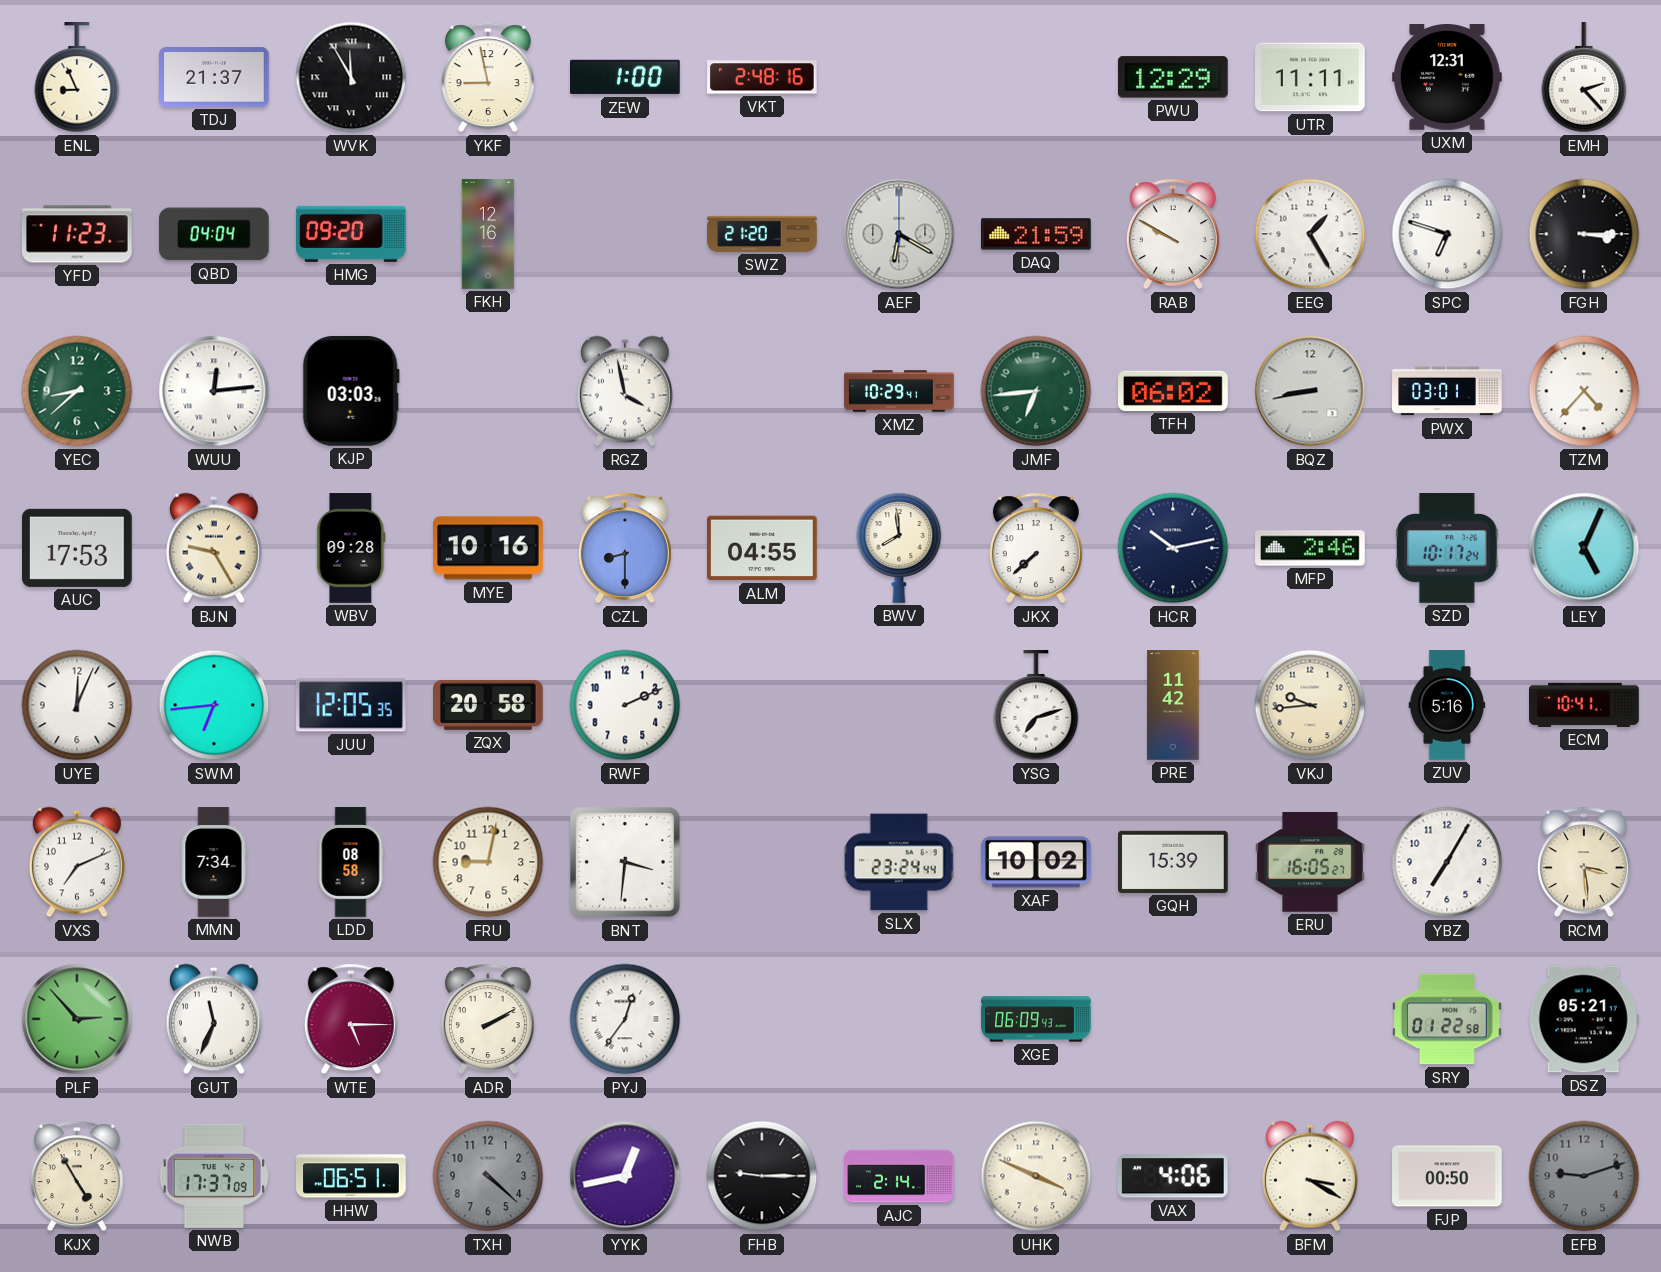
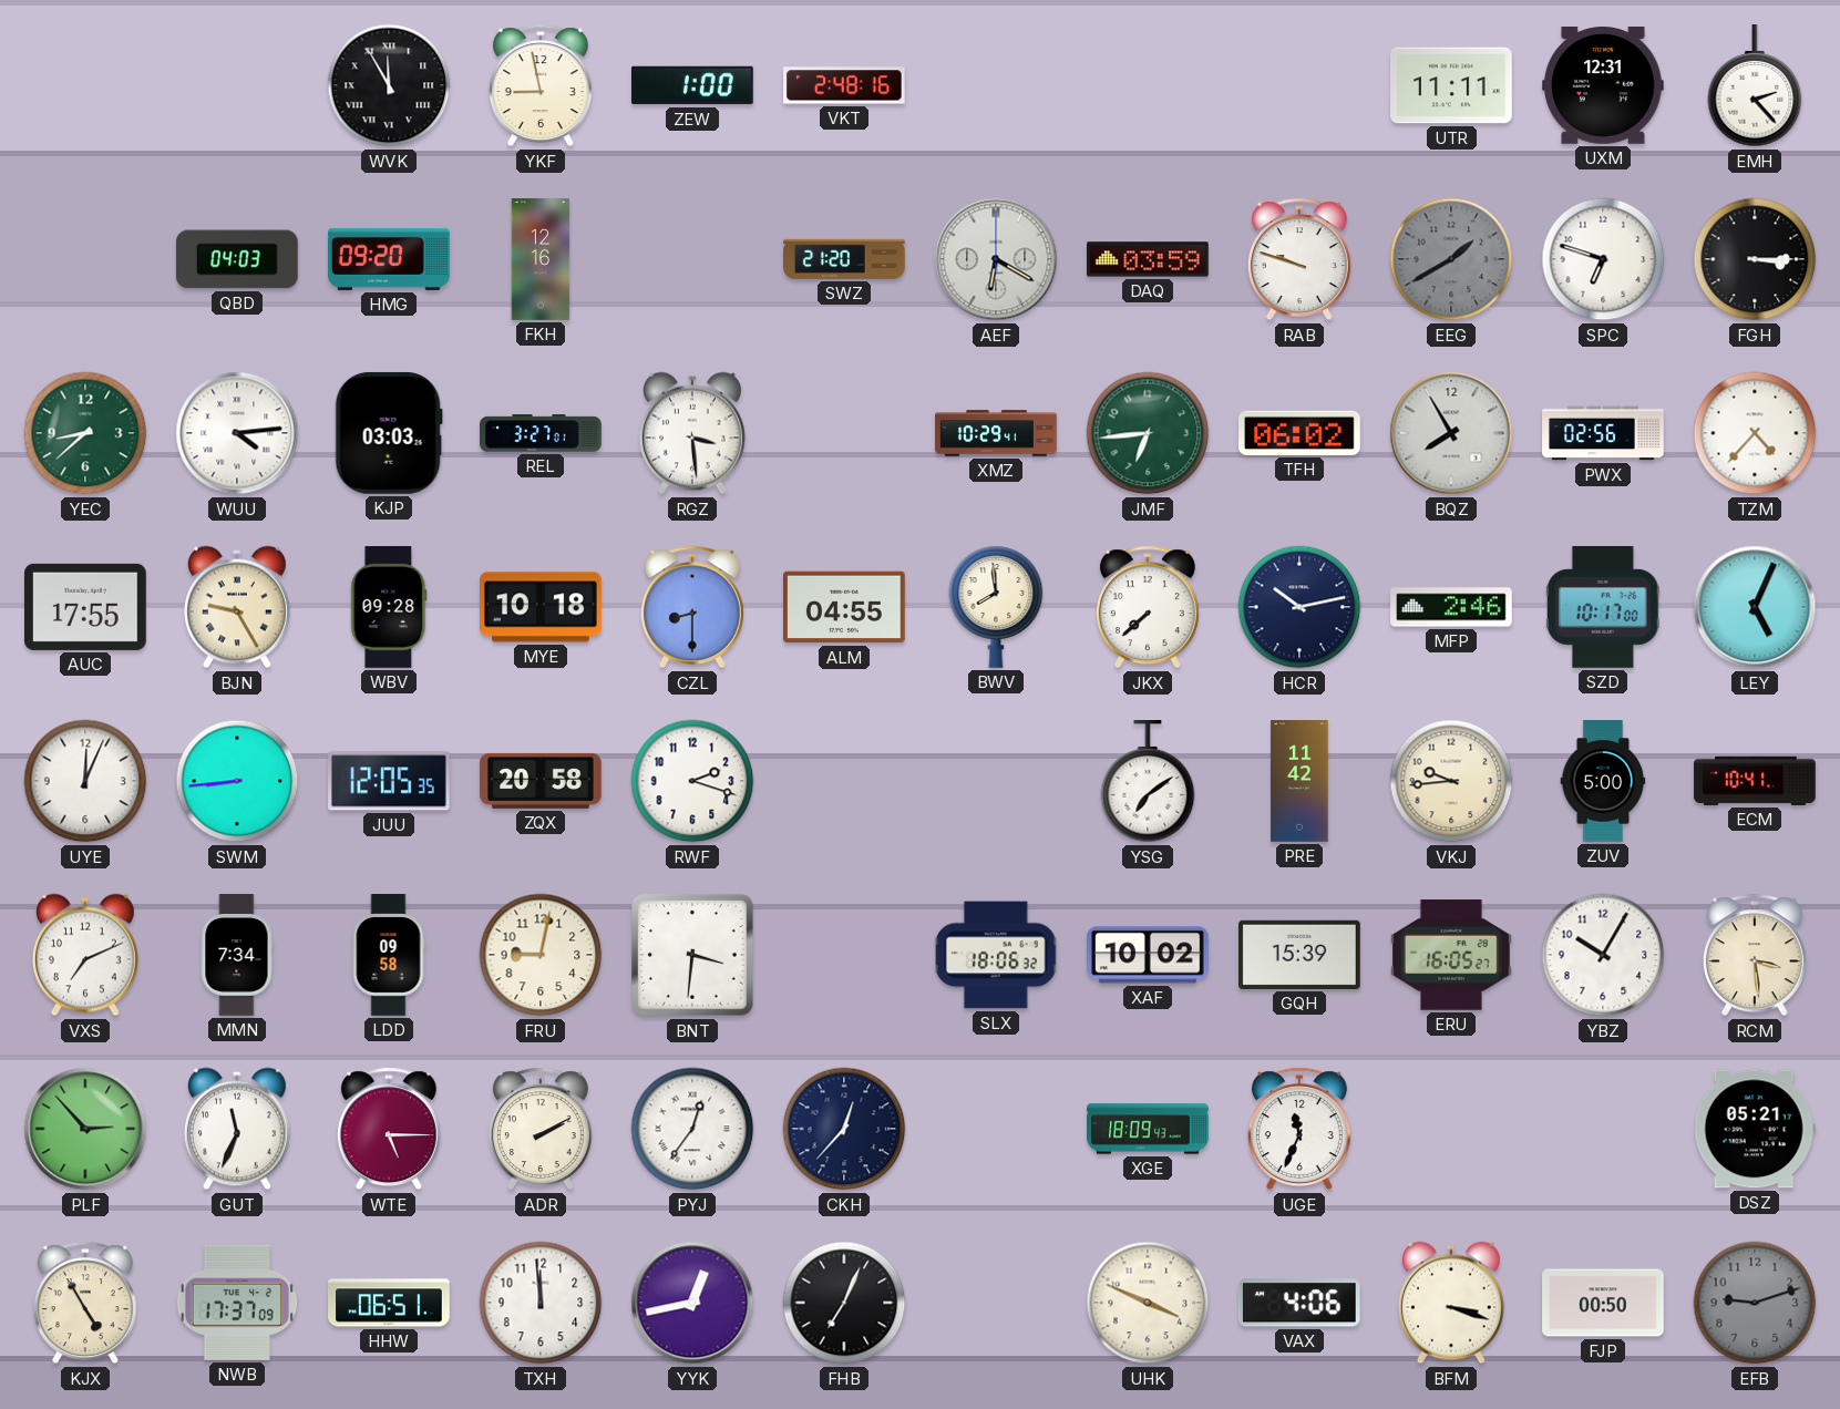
ENL: 8:56 -> none
TDJ: 21:37 -> none
PWU: 12:29 -> none
YFD: 11:23 -> none
QBD: 04:04 -> 04:03
DAQ: 21:59 -> 03:59
RAB: 9:50 -> 9:48
EEG: 1:25 -> 1:40
EEG dial: white -> grey
WUU: 12:14 -> 4:14
REL: none -> 3:27
RGZ: 3:58 -> 3:29
BQZ: 8:43 -> 7:55
PWX: 03:01 -> 02:56
AUC: 17:53 -> 17:55
MYE: 10:16 -> 10:18
SZD: 10:17:24 -> 10:17:00
SWM: 6:44 -> 8:44
RWF: 2:11 -> 2:18
YSG: 7:12 -> 7:09
ZUV: 5:16 -> 5:00
LDD: 08:58 -> 09:58
SLX: 23:24 -> 18:06
YBZ: 7:05 -> 10:05
CKH: none -> 12:37
XGE: 06:09 -> 18:09
UGE: none -> 11:34
SRY: 01:22 -> none
TXH: 4:22 -> 11:59
TXH dial: grey -> white
FHB: 9:15 -> 7:04
AJC: 2:14 -> none
BFM: 3:20 -> 3:18
